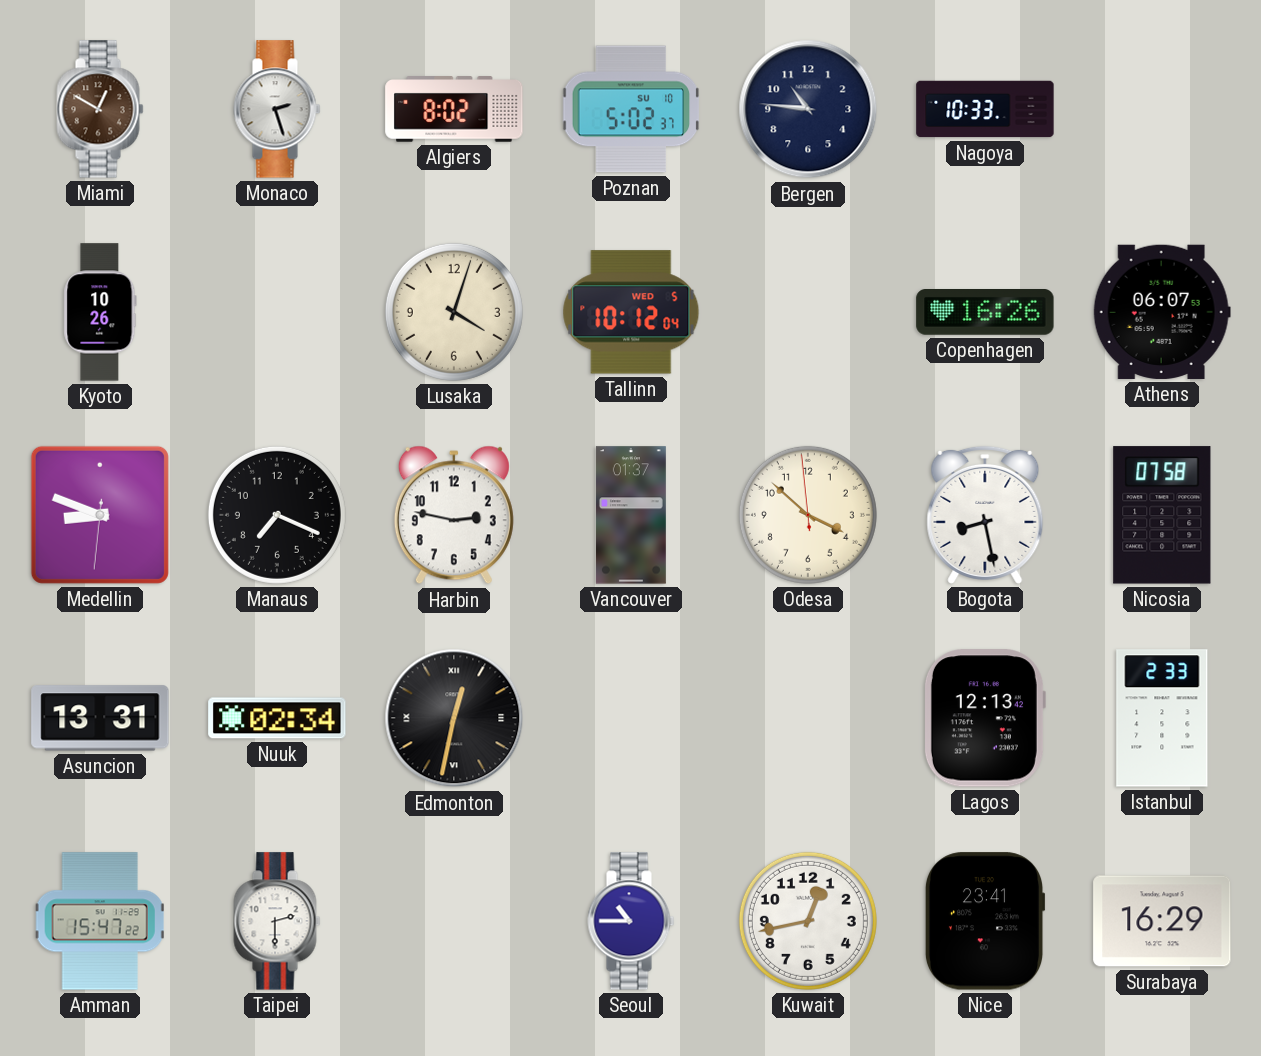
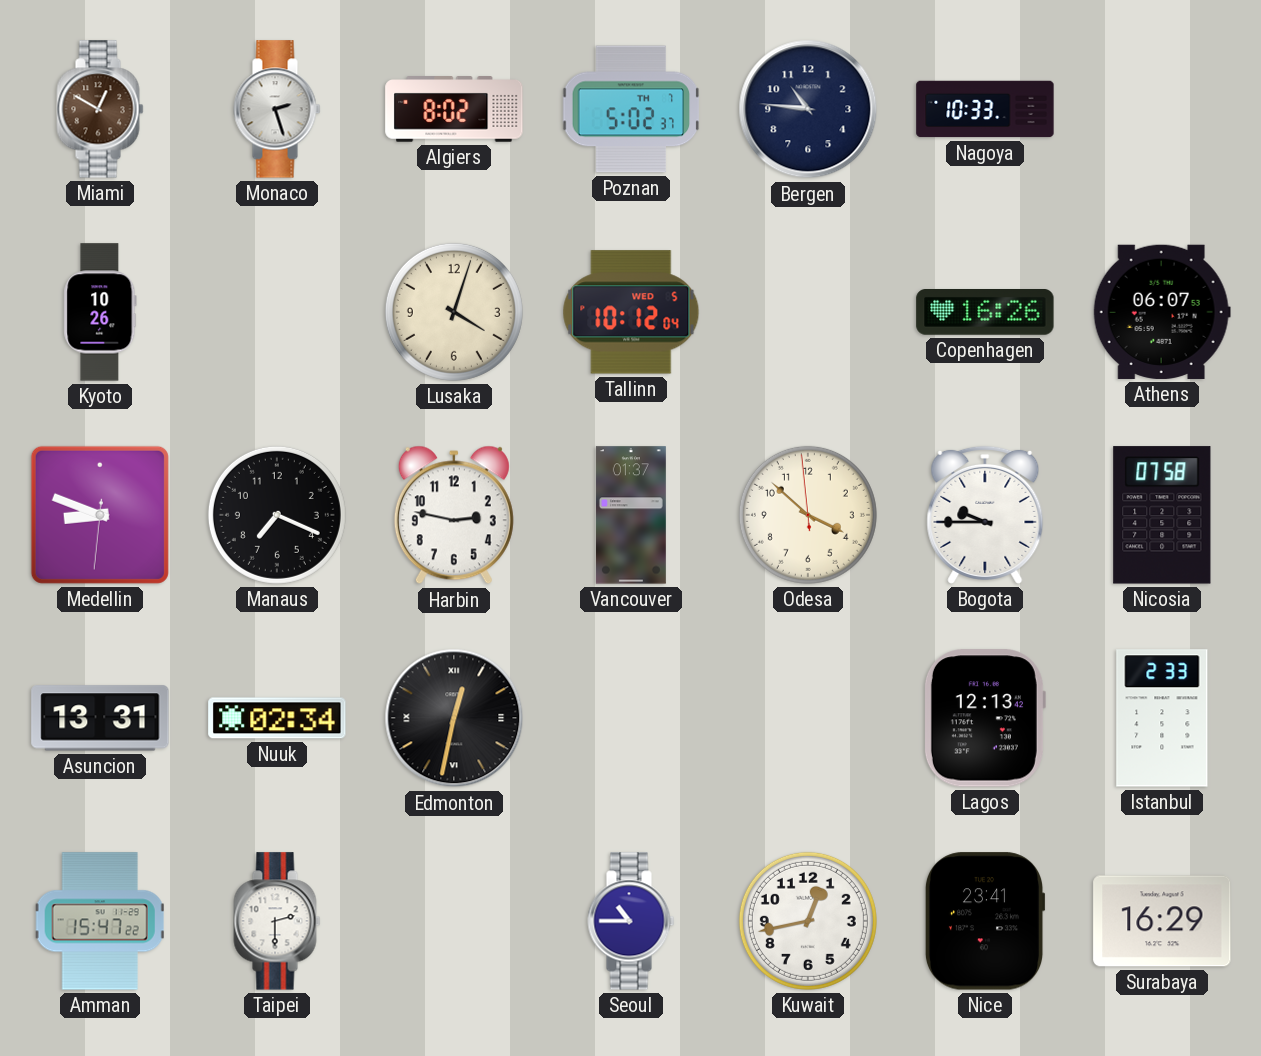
Poznan date: SU 10 -> TH 7
Bogota: 8:28 -> 9:45
